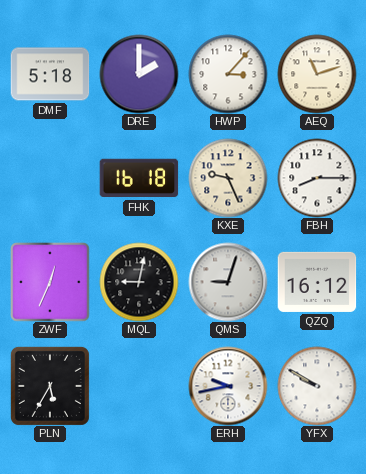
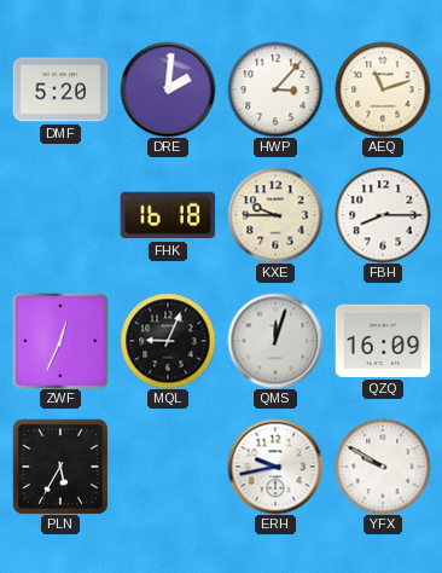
DMF: 5:18 -> 5:20
DRE: 2:00 -> 2:01
KXE: 9:26 -> 9:45
MQL: 9:02 -> 9:04
QMS: 9:03 -> 12:03
QZQ: 16:12 -> 16:09
